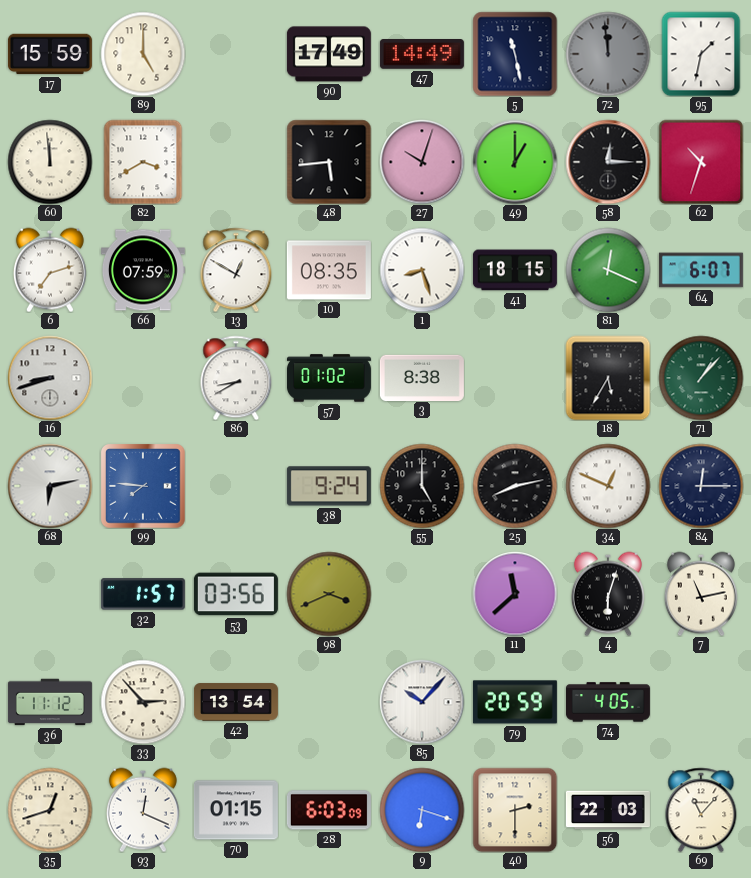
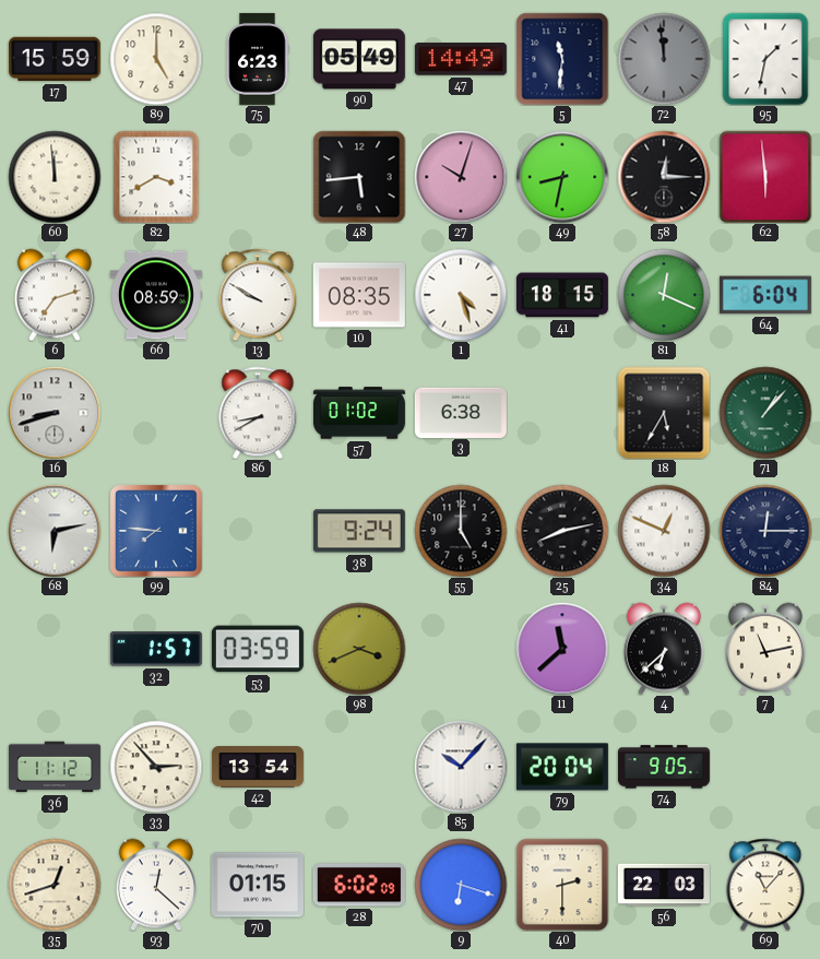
75: none -> 6:23
90: 17:49 -> 05:49
5: 11:28 -> 11:31
49: 1:00 -> 8:32
62: 10:33 -> 5:59
66: 07:59 -> 08:59
13: 12:50 -> 9:50
1: 8:27 -> 4:27
64: 6:07 -> 6:04
3: 8:38 -> 6:38
53: 03:56 -> 03:59
4: 6:03 -> 6:38
79: 20:59 -> 20:04
74: 4:05 -> 9:05
93: 12:19 -> 12:22
28: 6:03 -> 6:02
